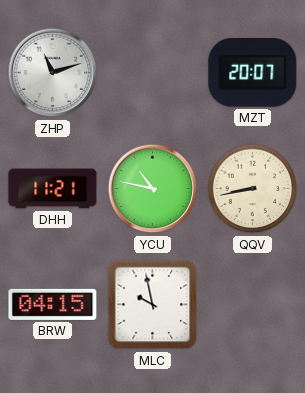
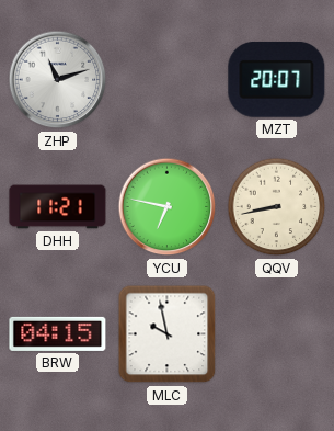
YCU: 10:47 -> 6:47
